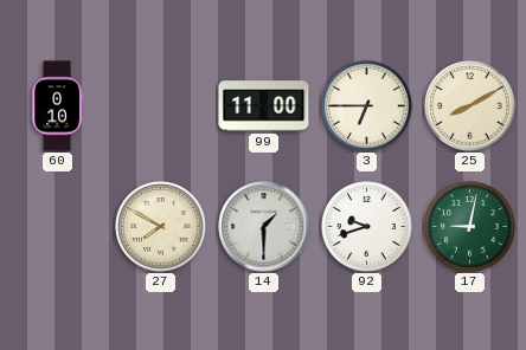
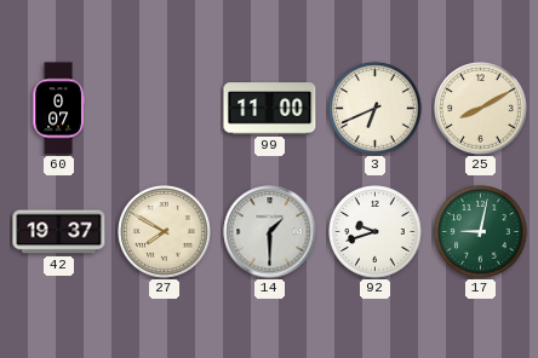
60: 0:10 -> 0:07
3: 6:45 -> 6:41
42: none -> 19:37
